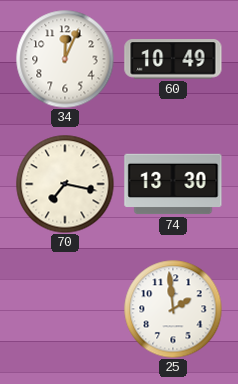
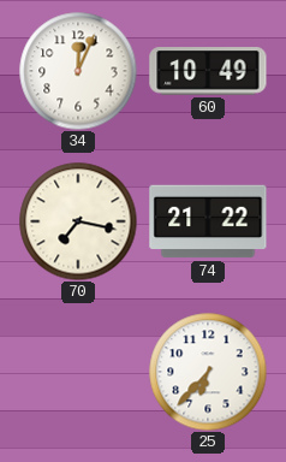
74: 13:30 -> 21:22
25: 1:59 -> 6:37
